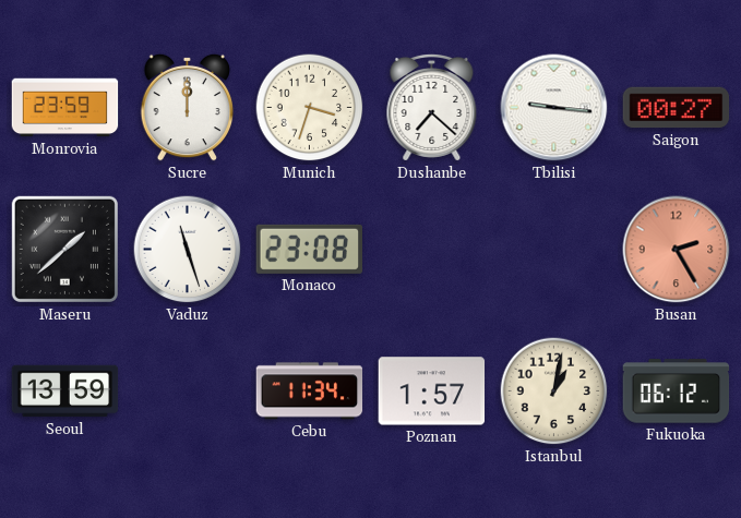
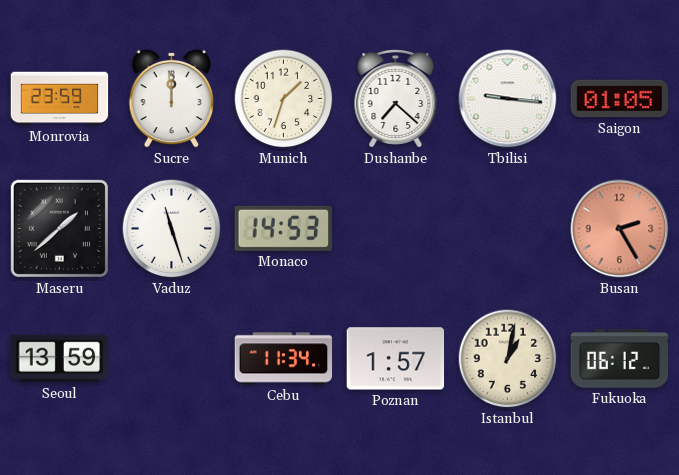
Munich: 3:33 -> 1:33
Saigon: 00:27 -> 01:05
Monaco: 23:08 -> 14:53
